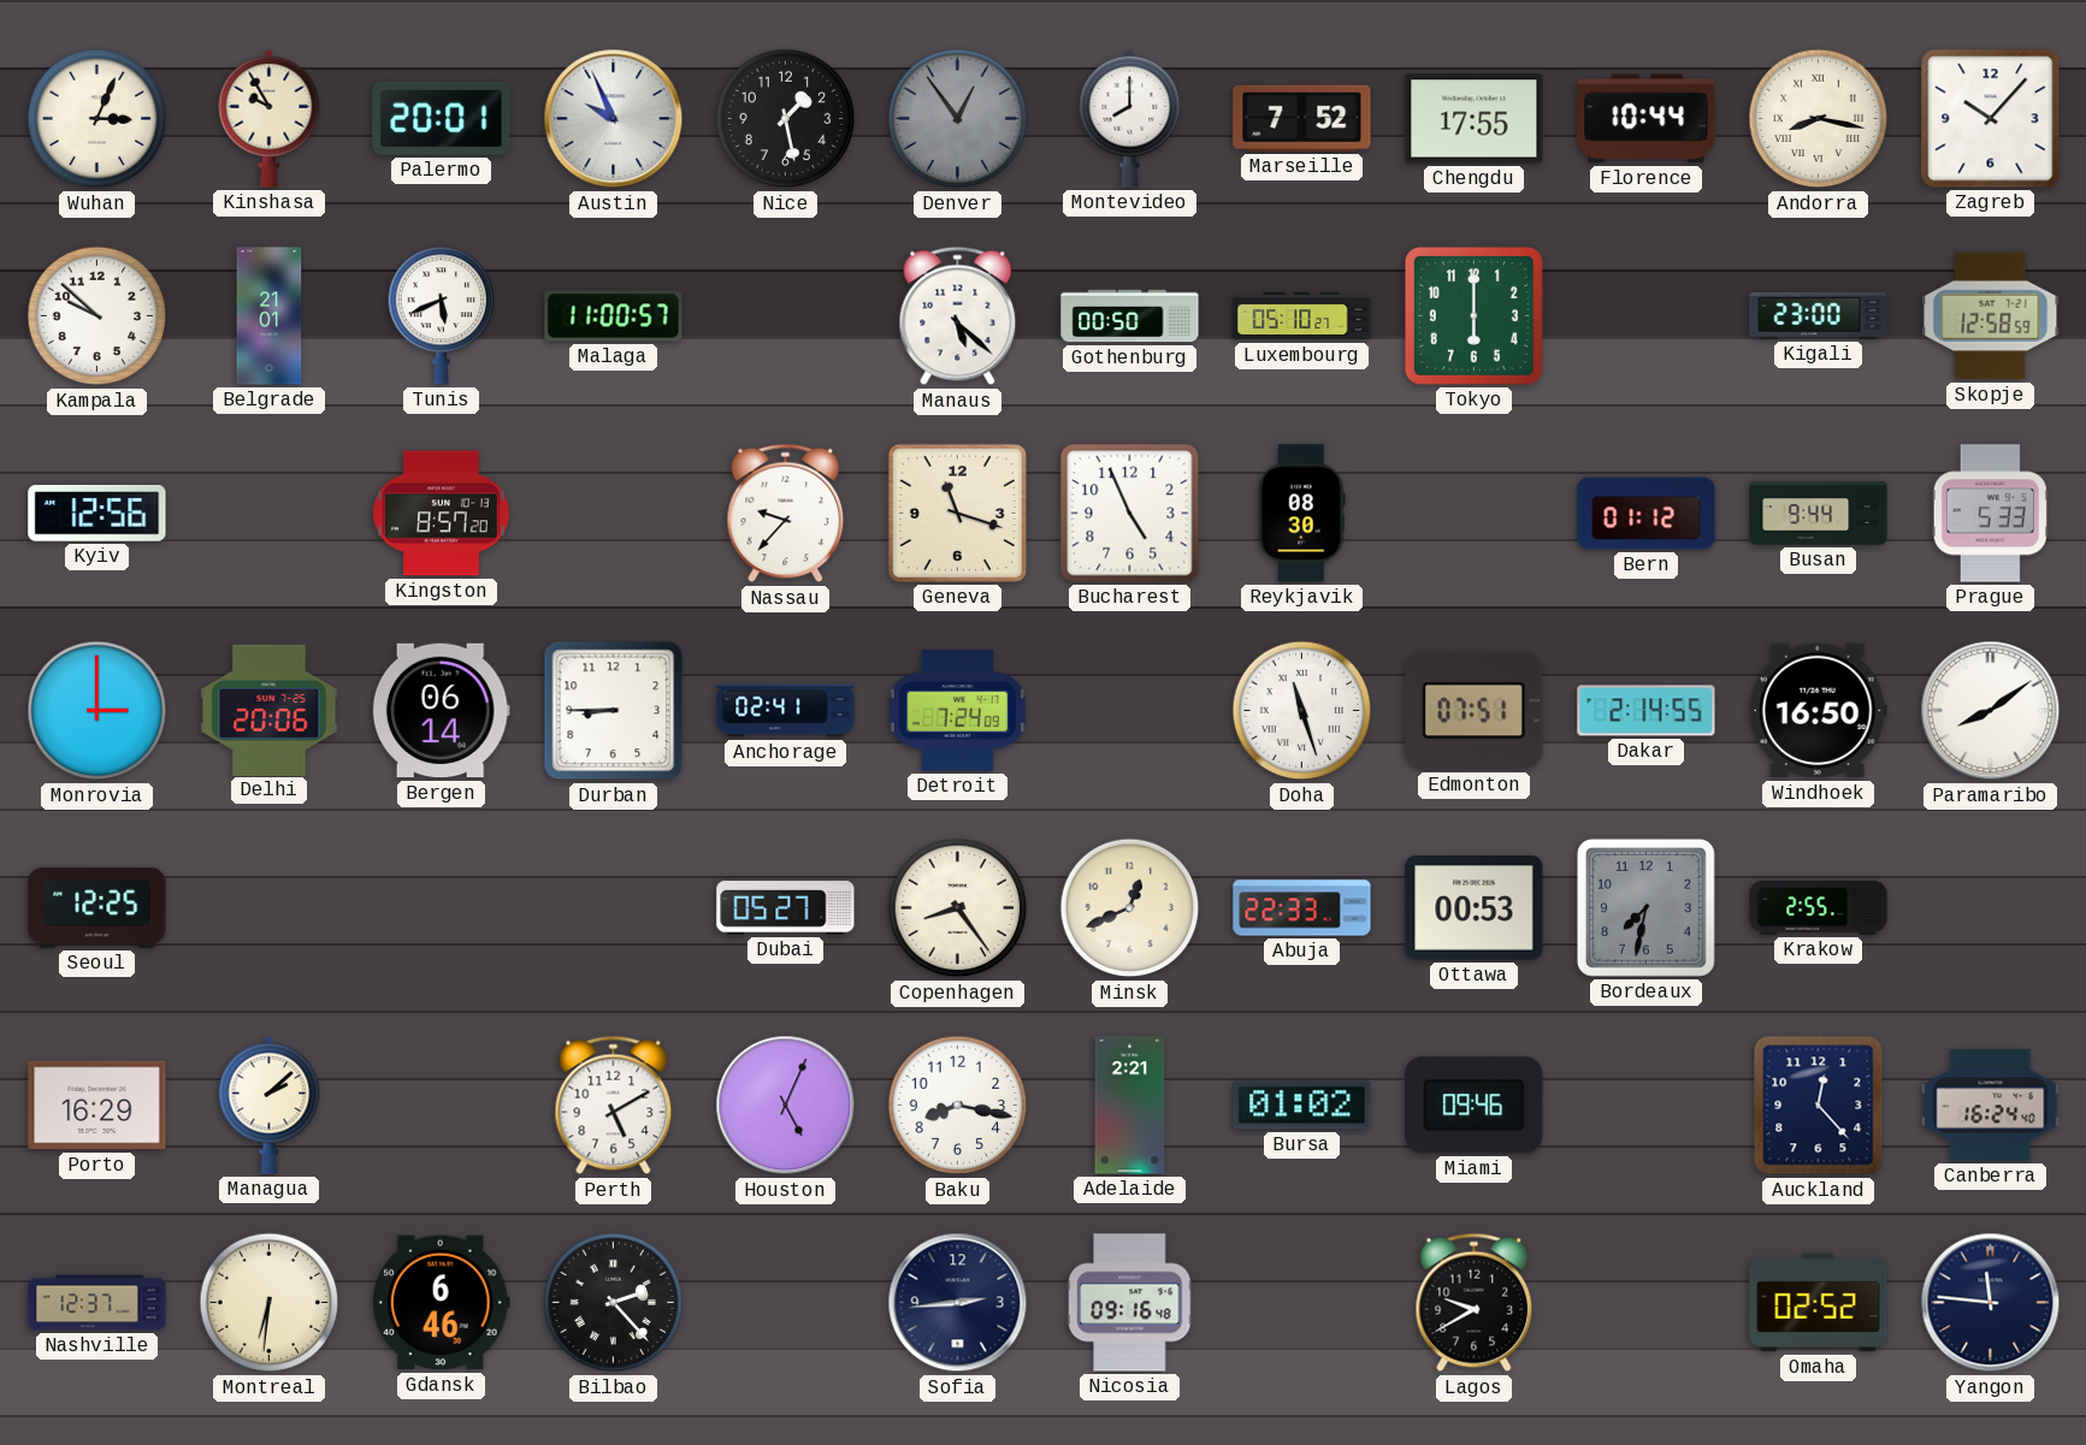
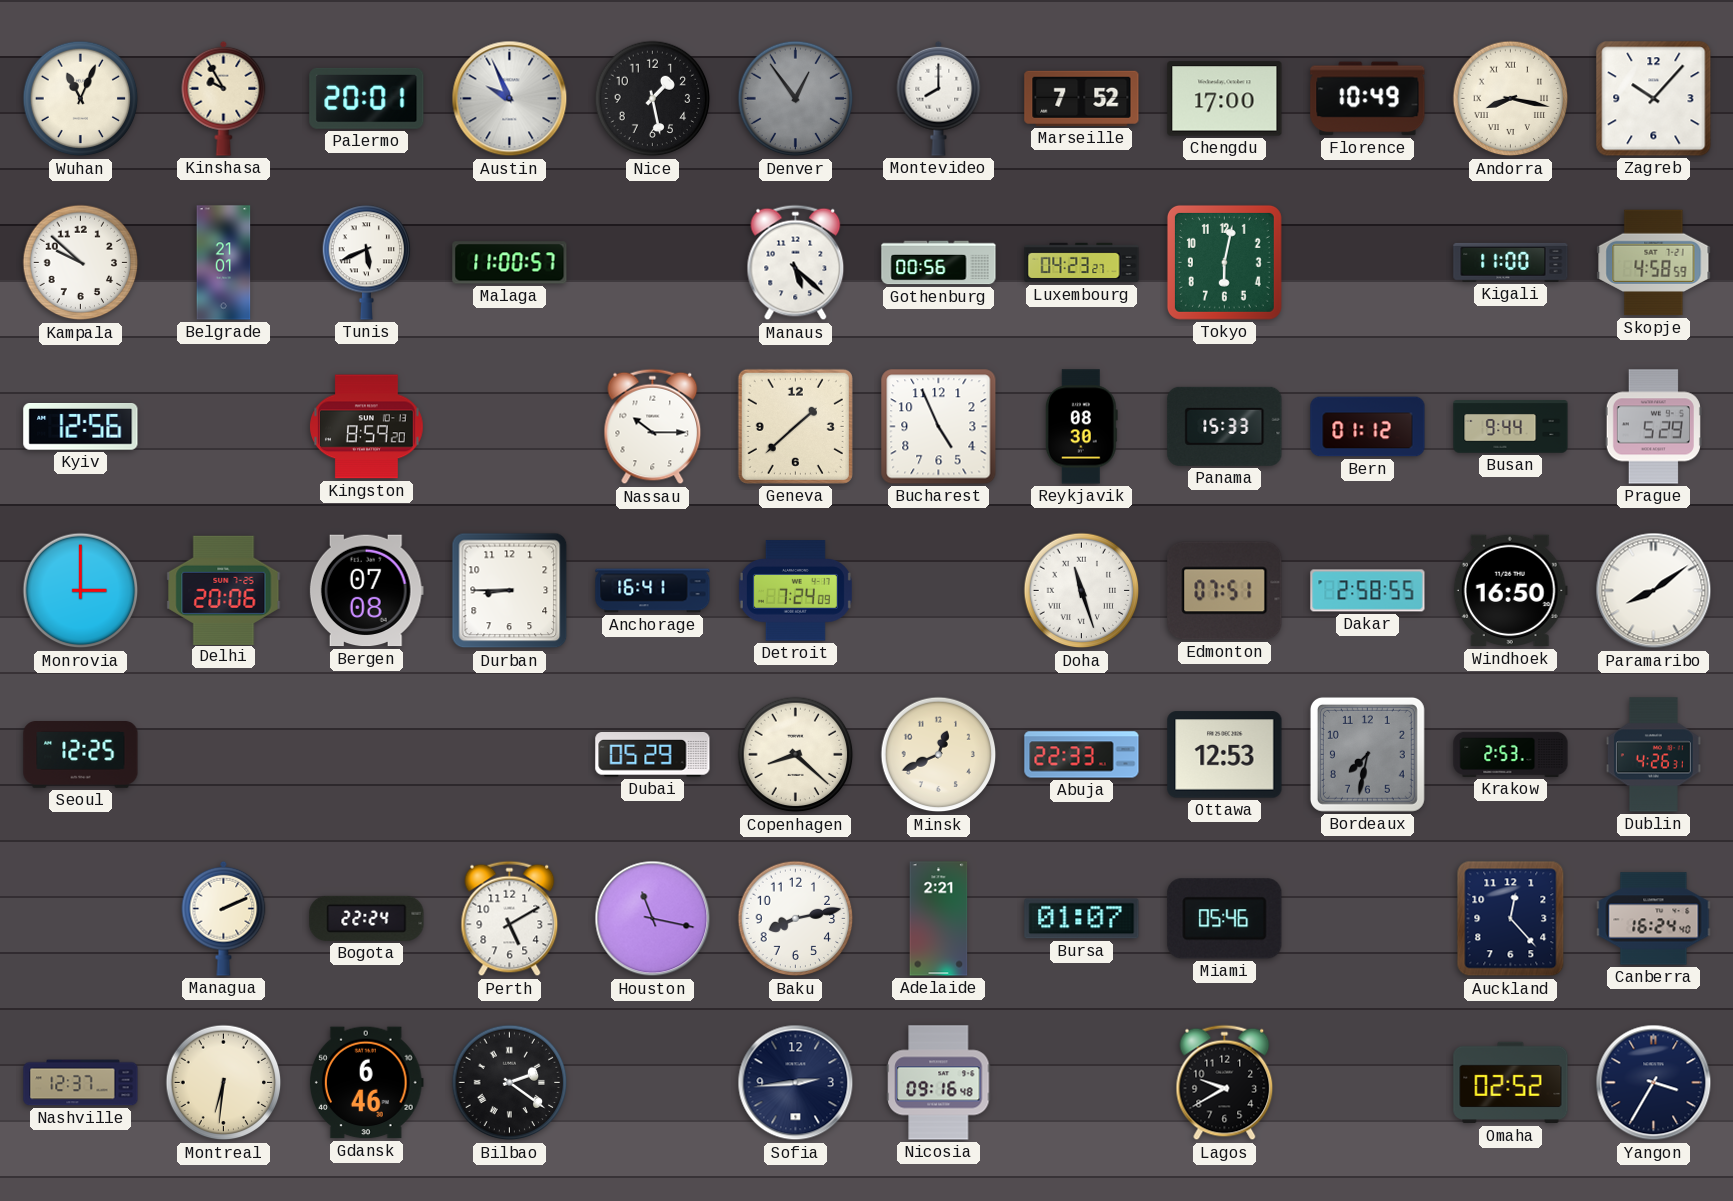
Wuhan: 3:04 -> 11:04
Chengdu: 17:55 -> 17:00
Florence: 10:44 -> 10:49
Gothenburg: 00:50 -> 00:56
Luxembourg: 05:10 -> 04:23
Tokyo: 6:00 -> 6:02
Kigali: 23:00 -> 11:00
Skopje: 12:58 -> 4:58
Kingston: 8:57 -> 8:59
Nassau: 9:37 -> 10:15
Geneva: 11:18 -> 1:38
Panama: none -> 15:33
Prague: 5:33 -> 5:29
Bergen: 06:14 -> 07:08
Anchorage: 02:41 -> 16:41
Dakar: 2:14 -> 2:58
Dubai: 05:27 -> 05:29
Copenhagen: 8:24 -> 8:22
Ottawa: 00:53 -> 12:53
Krakow: 2:55 -> 2:53
Dublin: none -> 4:26
Porto: 16:29 -> none
Managua: 2:08 -> 2:11
Bogota: none -> 22:24
Houston: 5:04 -> 11:17
Baku: 8:17 -> 8:13
Bursa: 01:02 -> 01:07
Miami: 09:46 -> 05:46
Bilbao: 2:23 -> 2:21
Yangon: 11:46 -> 3:35
